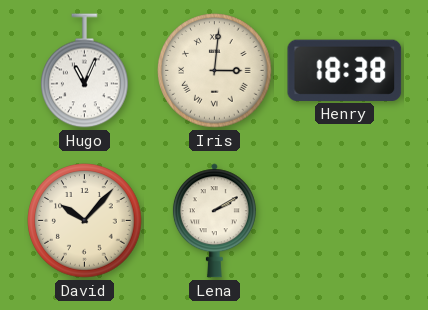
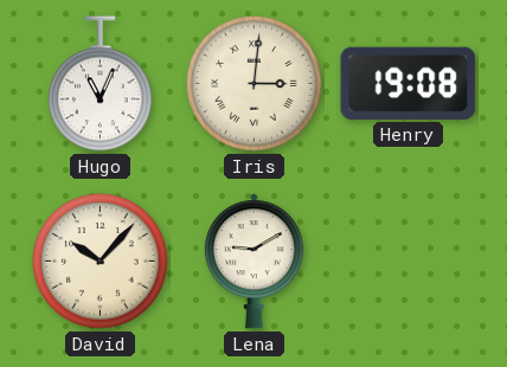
Henry: 18:38 -> 19:08
Lena: 2:10 -> 9:10
